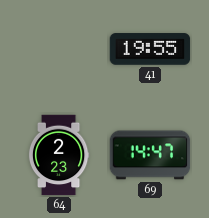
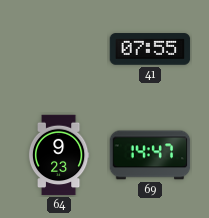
41: 19:55 -> 07:55
64: 2:23 -> 9:23
